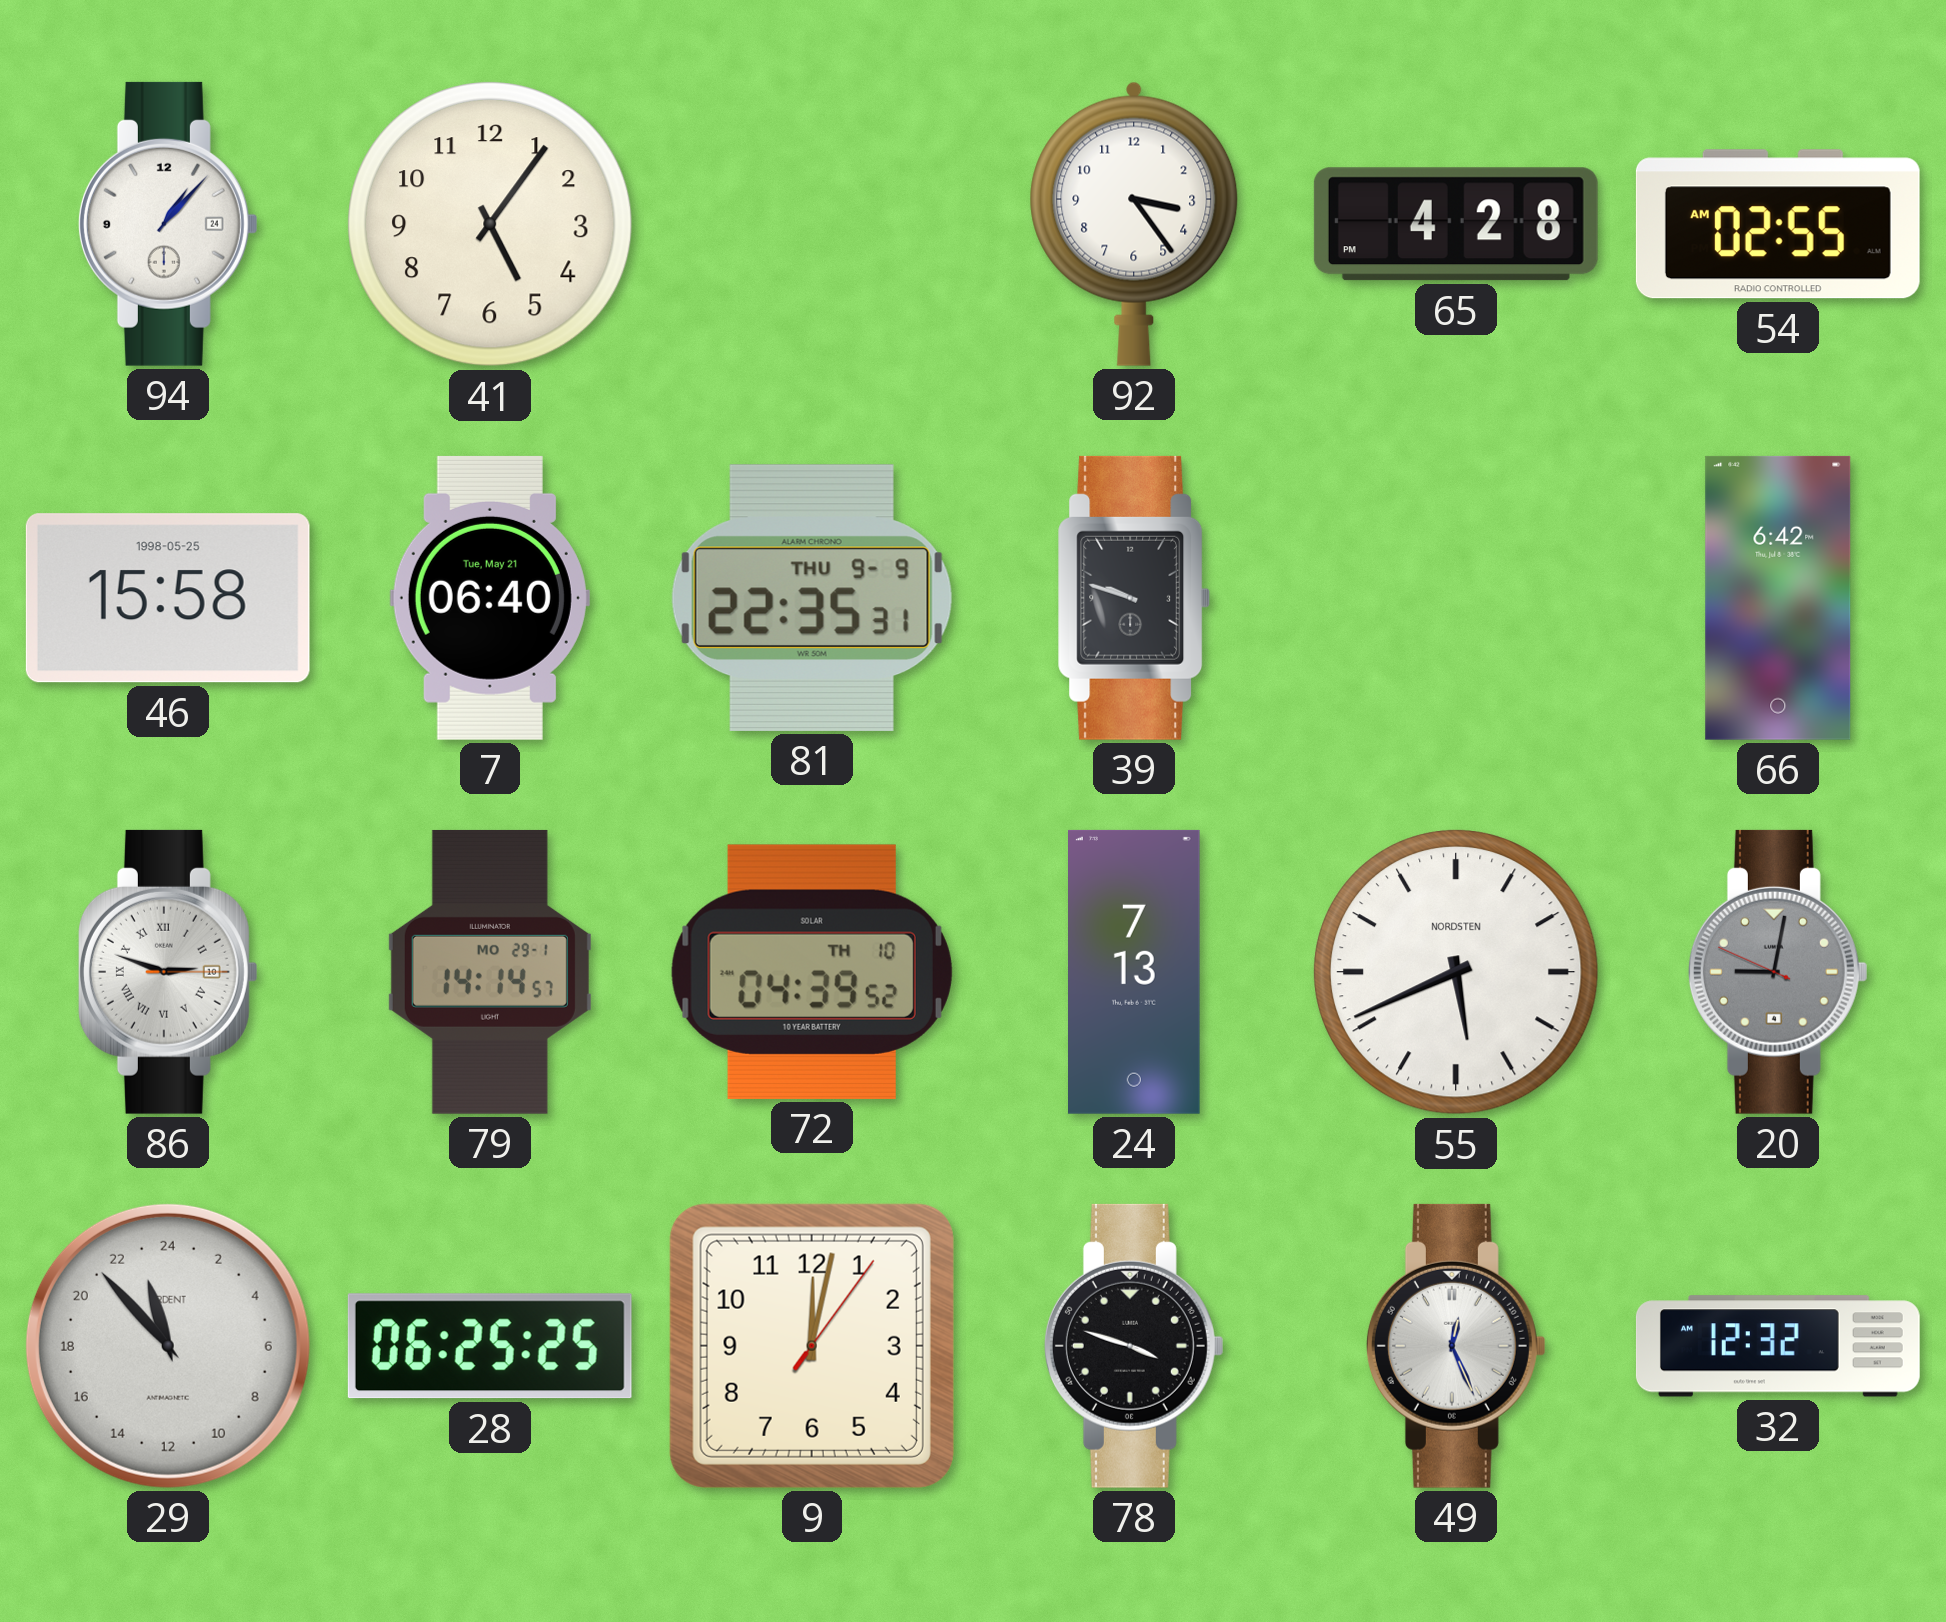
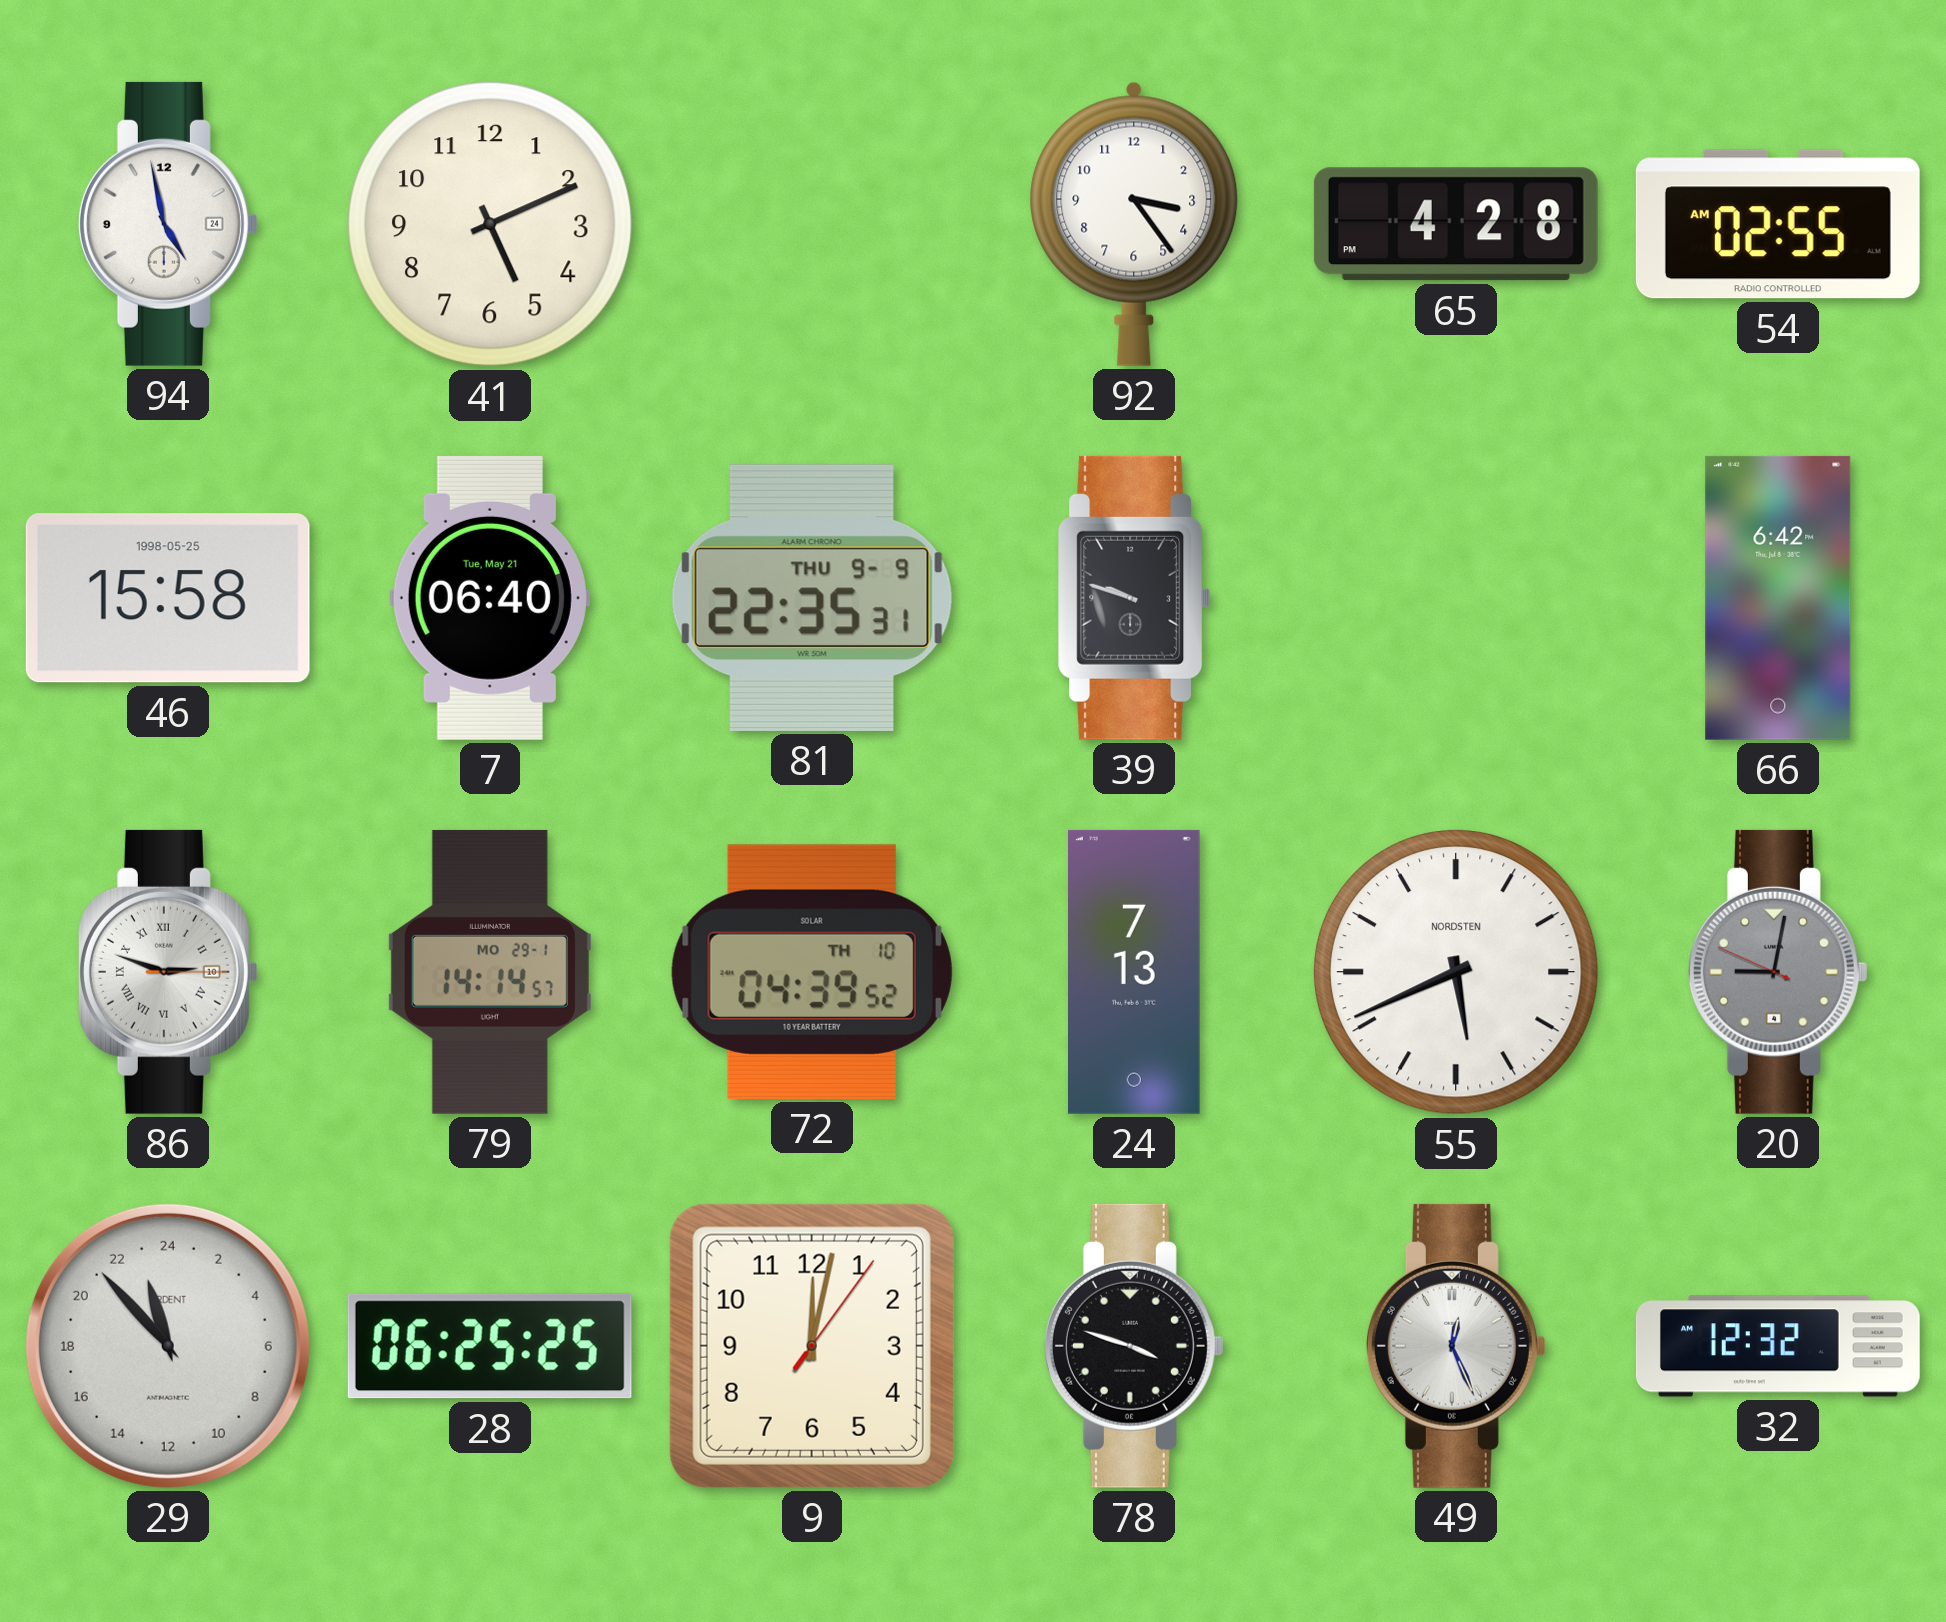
94: 1:07 -> 4:58
41: 5:06 -> 5:11
